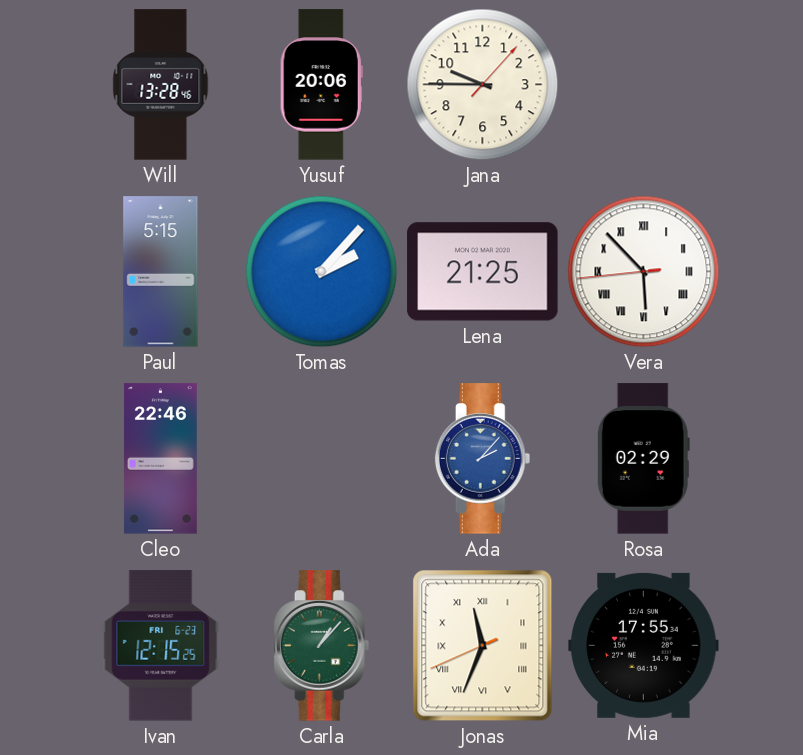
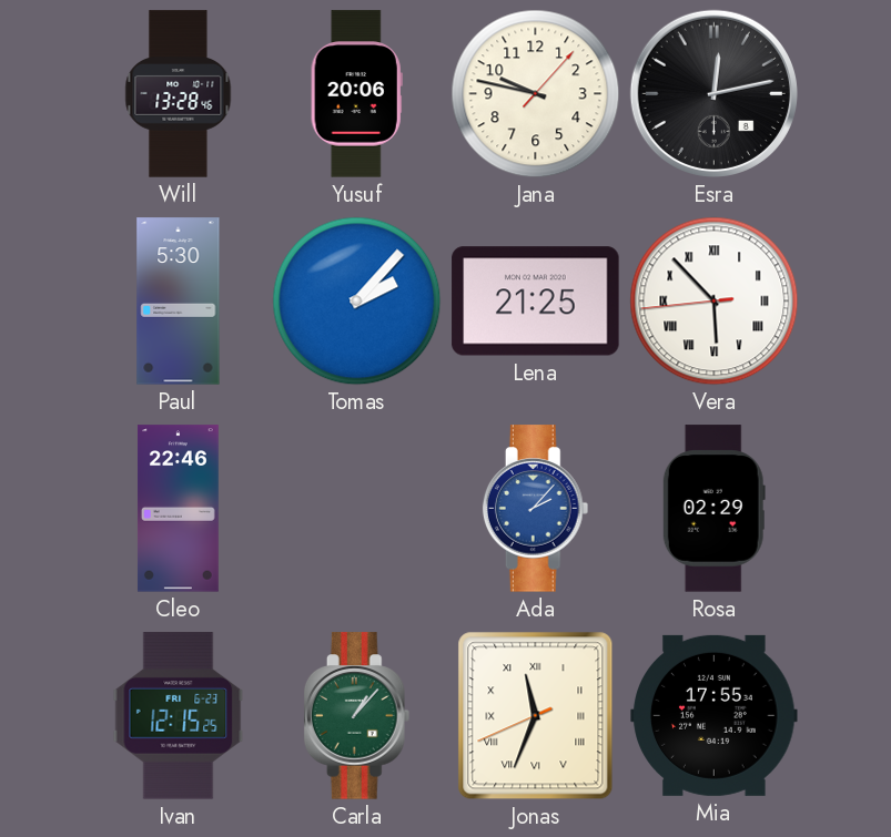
Jana: 9:45 -> 9:47
Esra: none -> 12:13
Paul: 5:15 -> 5:30
